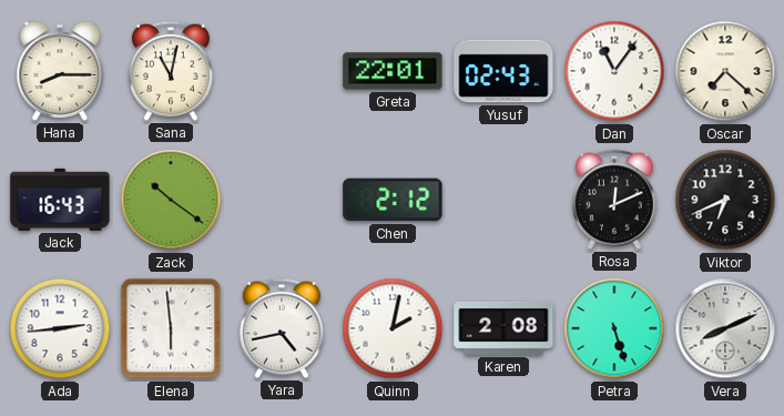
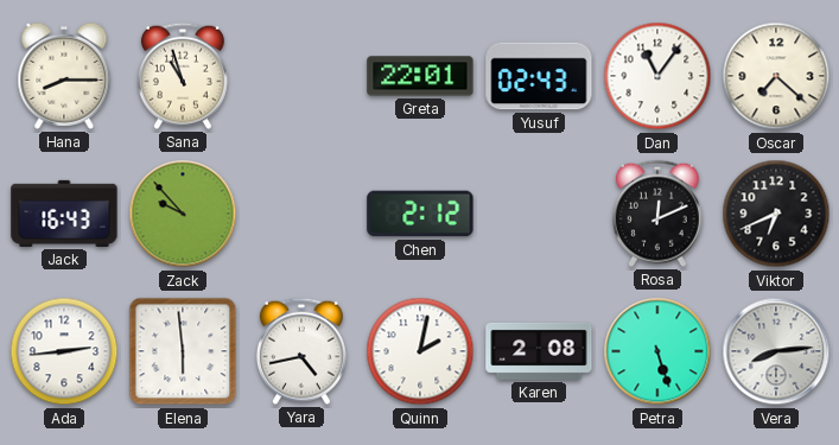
Sana: 11:02 -> 10:57
Zack: 10:21 -> 9:53
Vera: 8:11 -> 8:14
